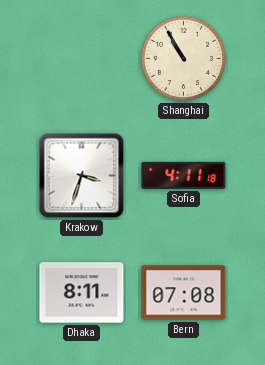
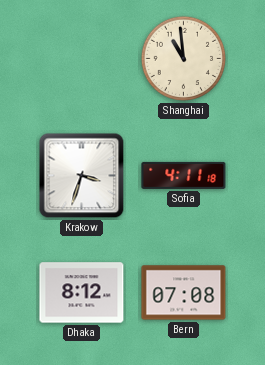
Shanghai: 10:55 -> 10:59
Dhaka: 8:11 -> 8:12
